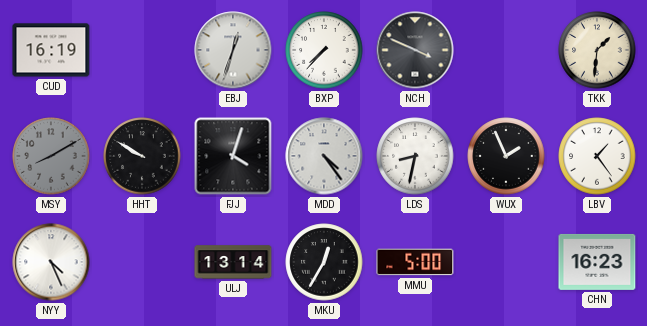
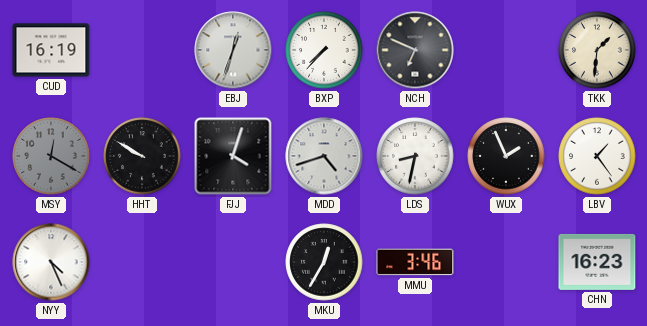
NCH: 3:49 -> 6:49
MSY: 8:10 -> 12:20
MDD: 4:24 -> 4:42
ULJ: 13:14 -> none
MMU: 5:00 -> 3:46
